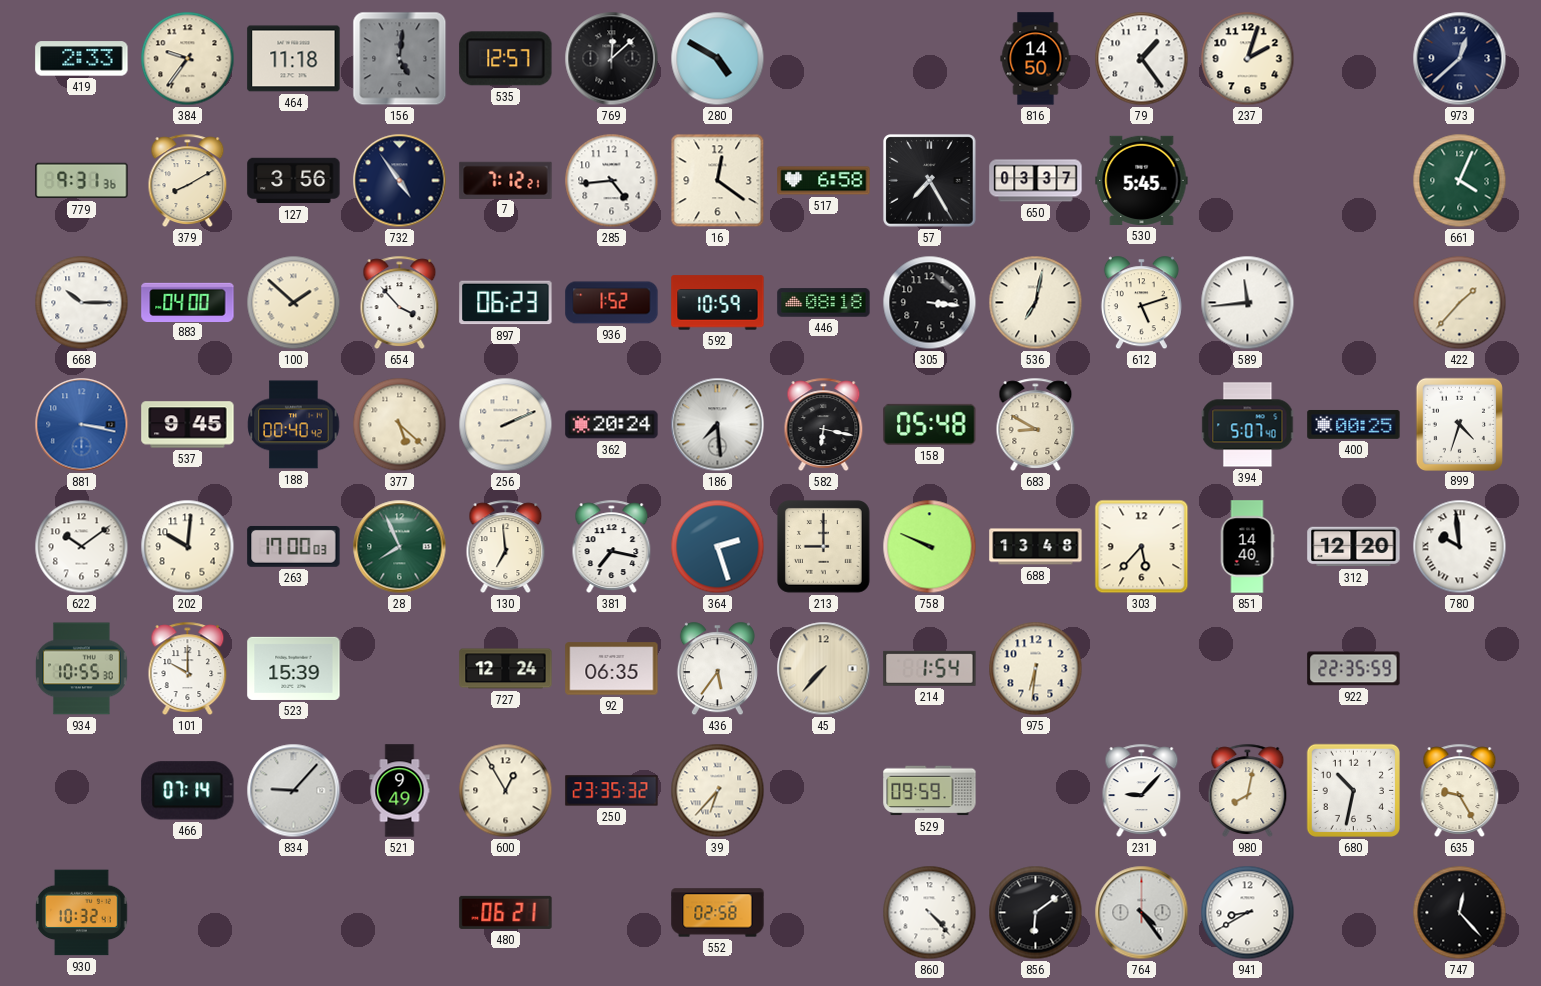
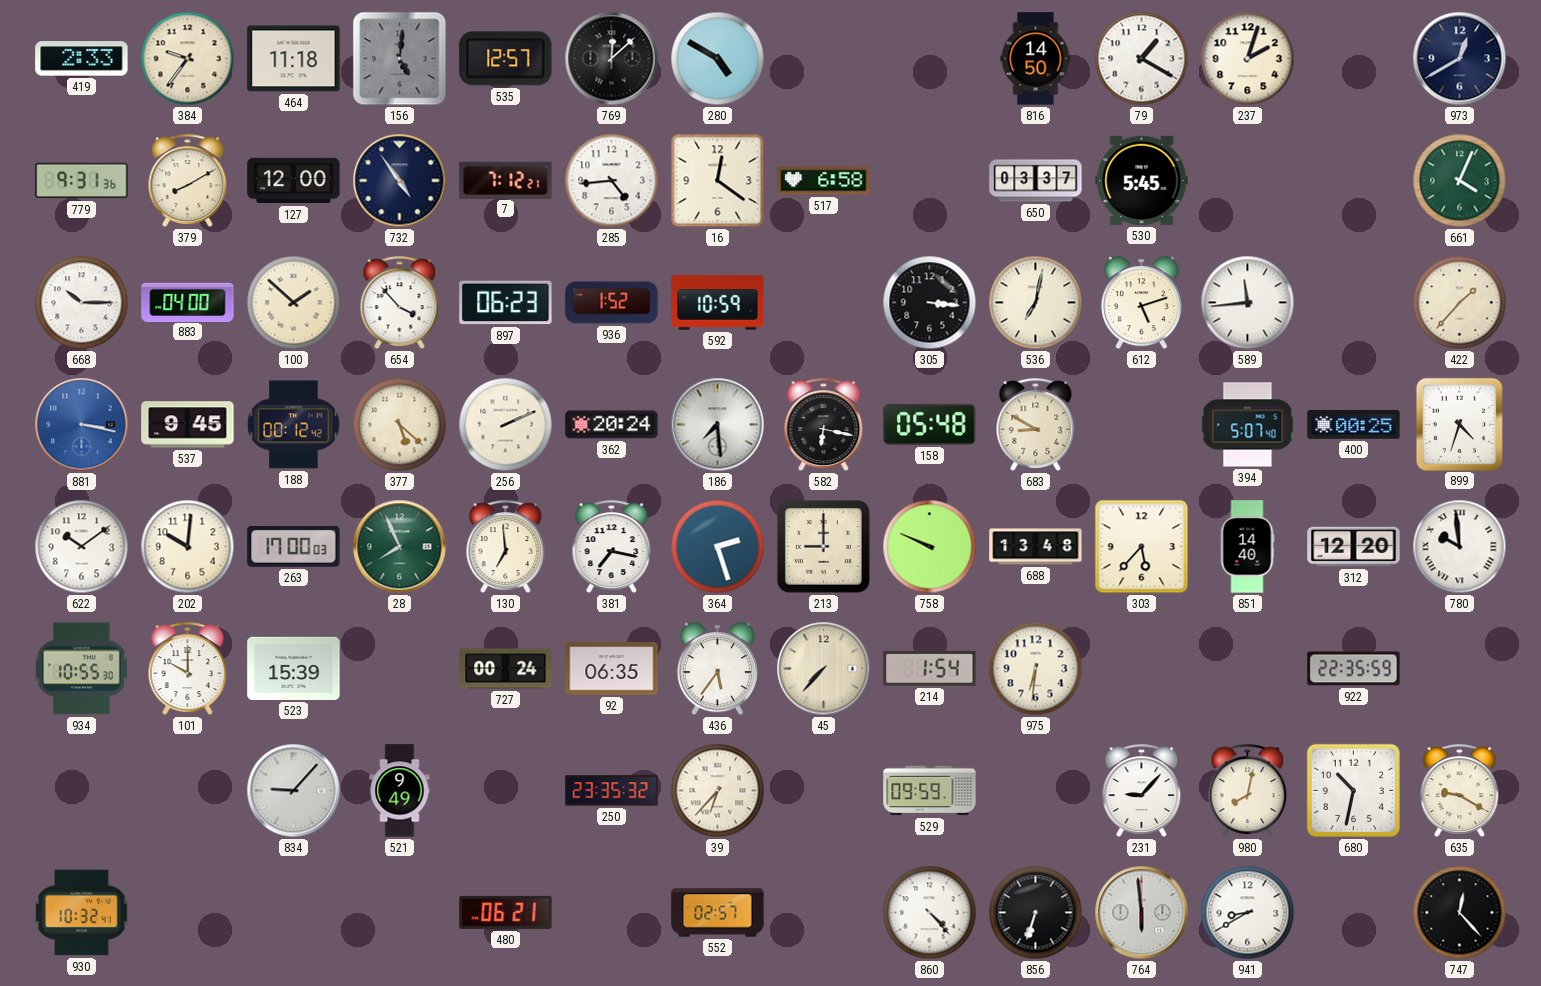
79: 1:24 -> 1:20
973: 12:38 -> 12:40
127: 3:56 -> 12:00
57: 7:25 -> none
446: 08:18 -> none
188: 00:40 -> 00:12
727: 12:24 -> 00:24
466: 07:14 -> none
600: 12:55 -> none
635: 9:25 -> 9:20
552: 02:58 -> 02:57
856: 6:09 -> 6:33
764: 4:24 -> 5:59
